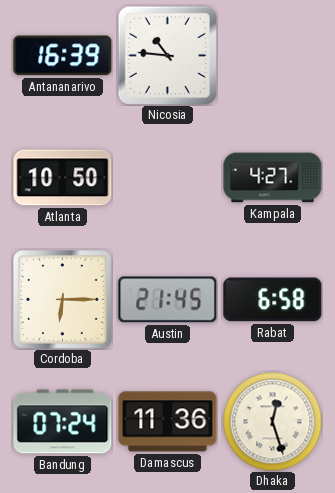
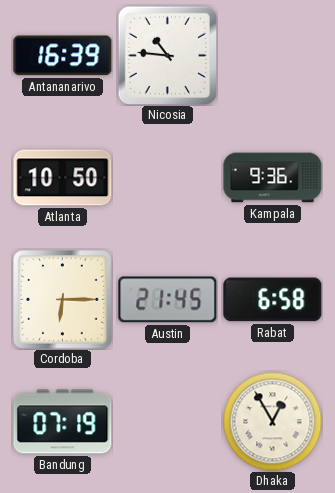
Kampala: 4:27 -> 9:36
Bandung: 07:24 -> 07:19
Damascus: 11:36 -> none
Dhaka: 12:27 -> 12:55
